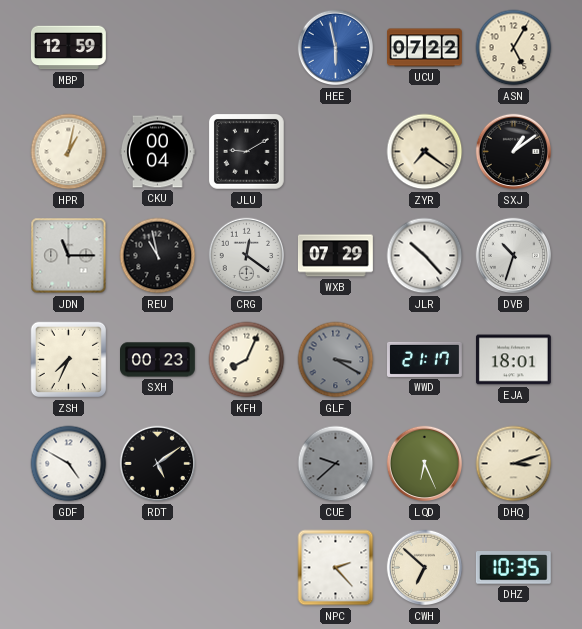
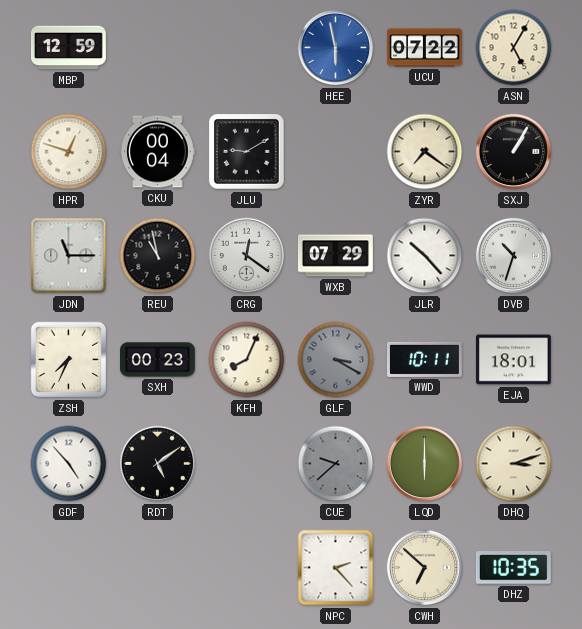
HPR: 1:02 -> 12:48
SXJ: 1:09 -> 1:05
WWD: 21:17 -> 10:11
GDF: 4:50 -> 4:53
LQD: 6:26 -> 6:00
